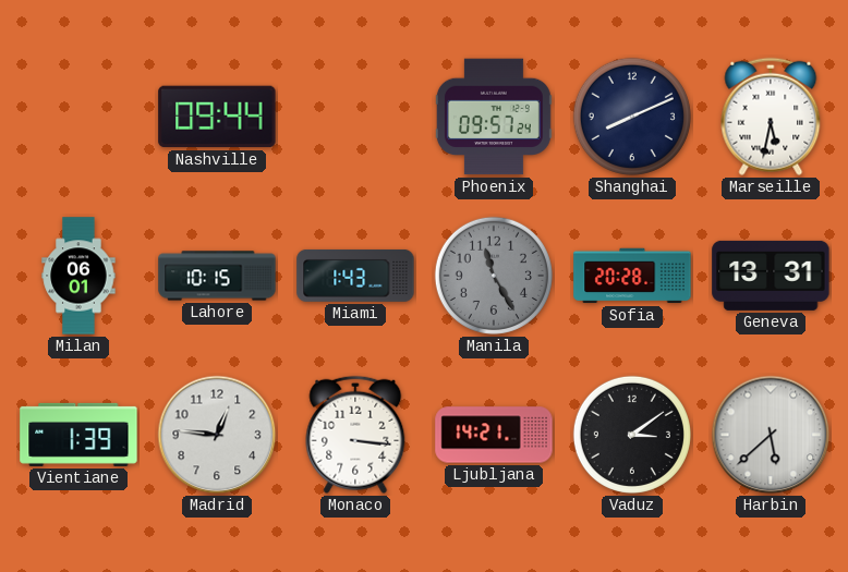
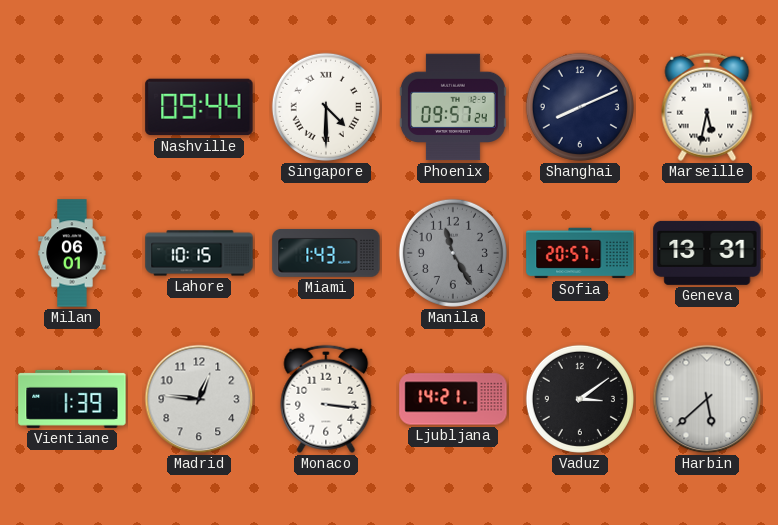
Singapore: none -> 4:30
Sofia: 20:28 -> 20:57
